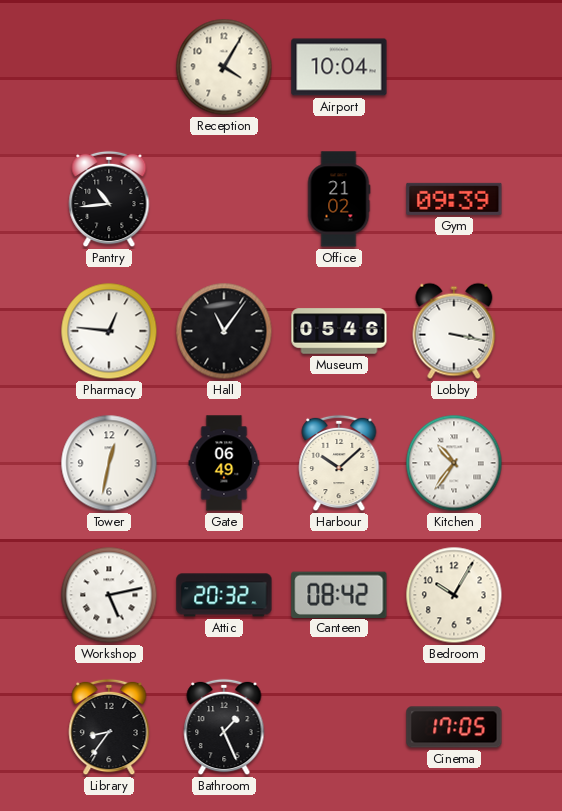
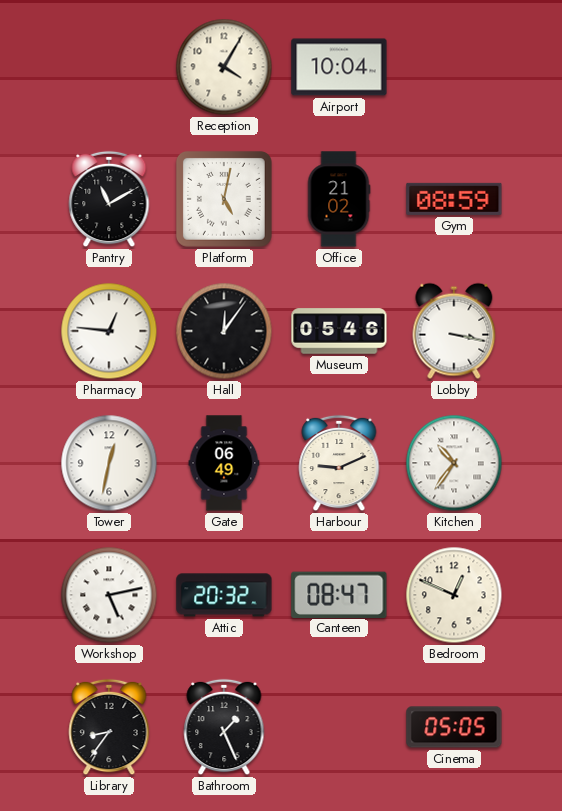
Pantry: 10:44 -> 11:10
Platform: none -> 5:02
Gym: 09:39 -> 08:59
Hall: 11:06 -> 12:06
Harbour: 10:08 -> 9:11
Canteen: 08:42 -> 08:47
Bedroom: 10:05 -> 12:49
Cinema: 17:05 -> 05:05
